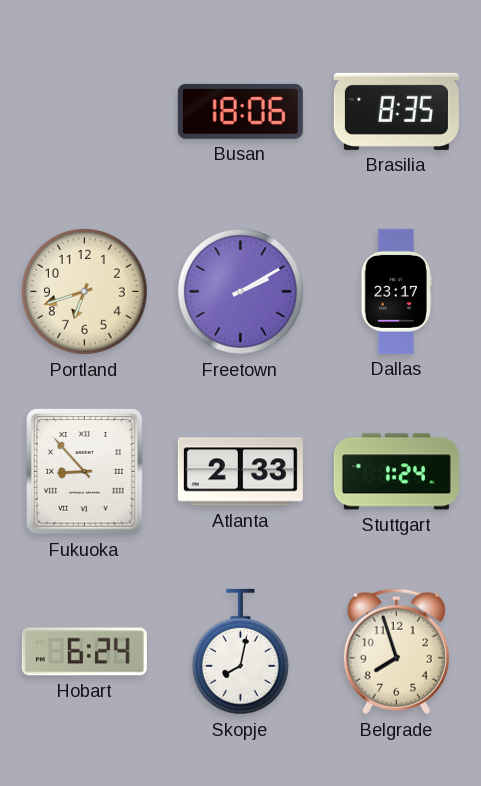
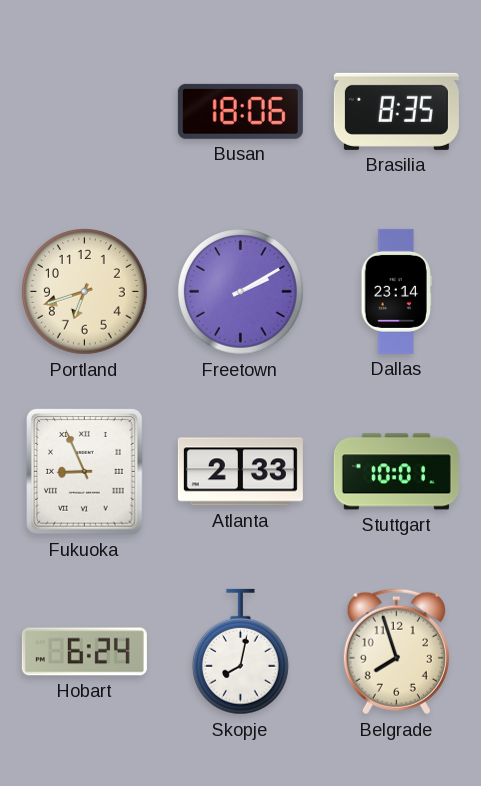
Dallas: 23:17 -> 23:14
Fukuoka: 8:53 -> 8:56
Stuttgart: 1:24 -> 10:01
